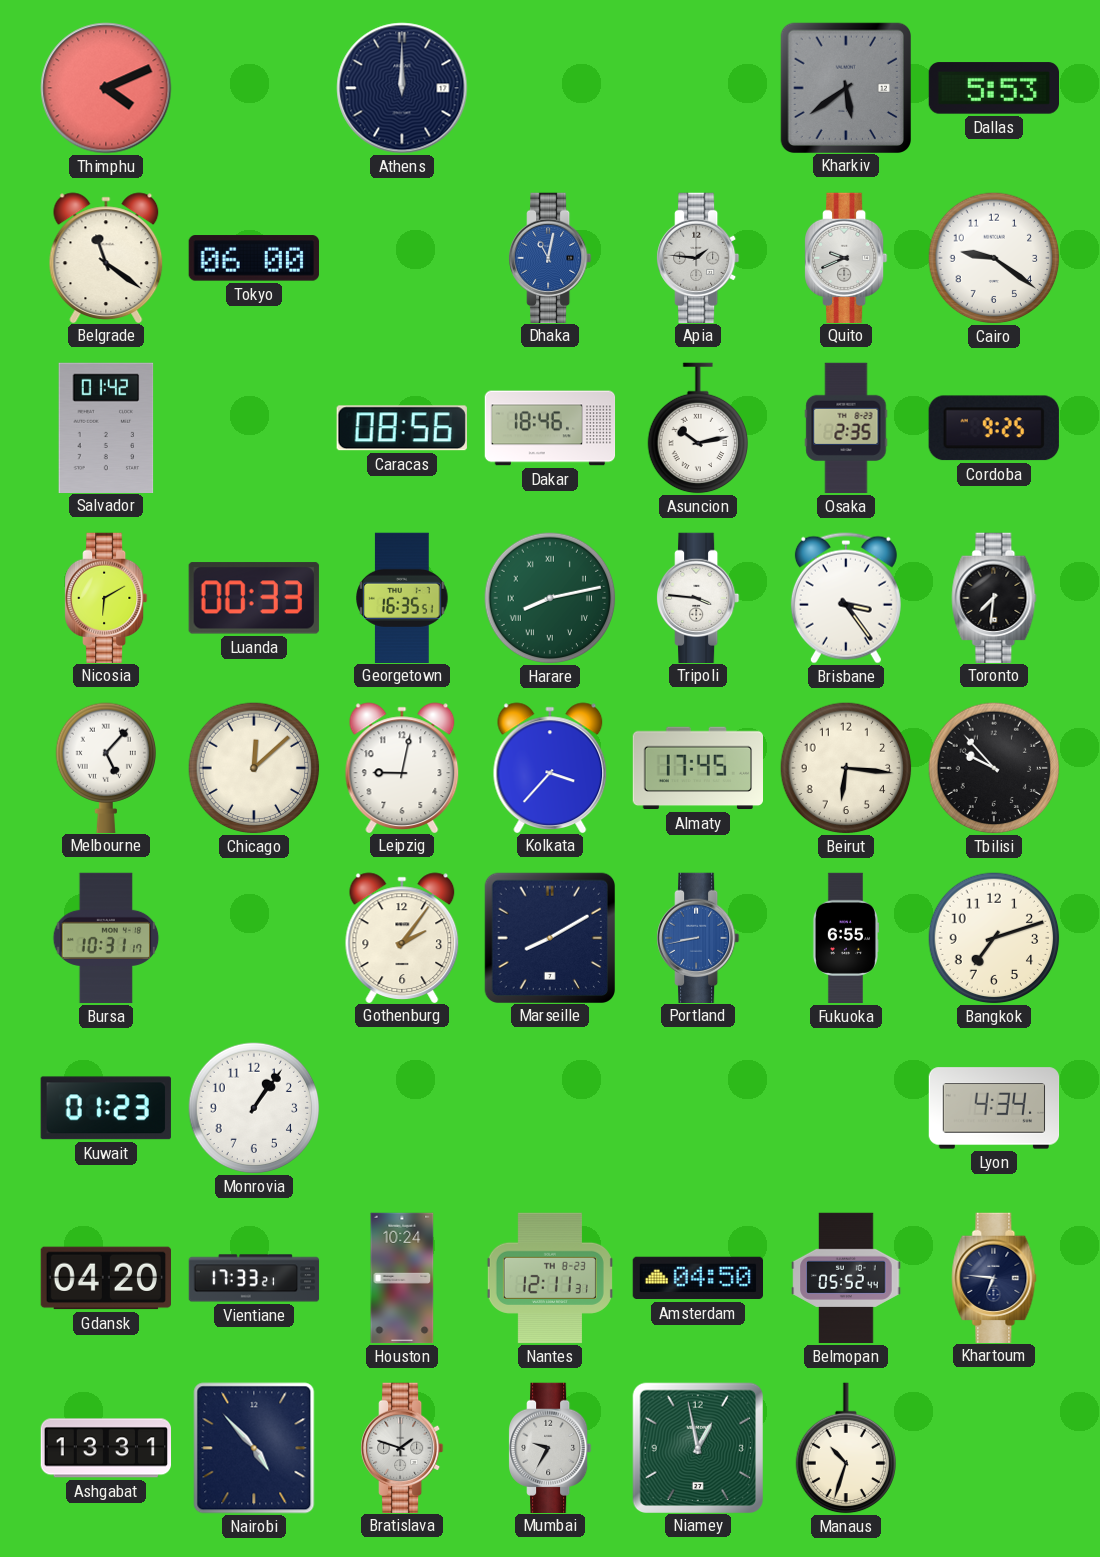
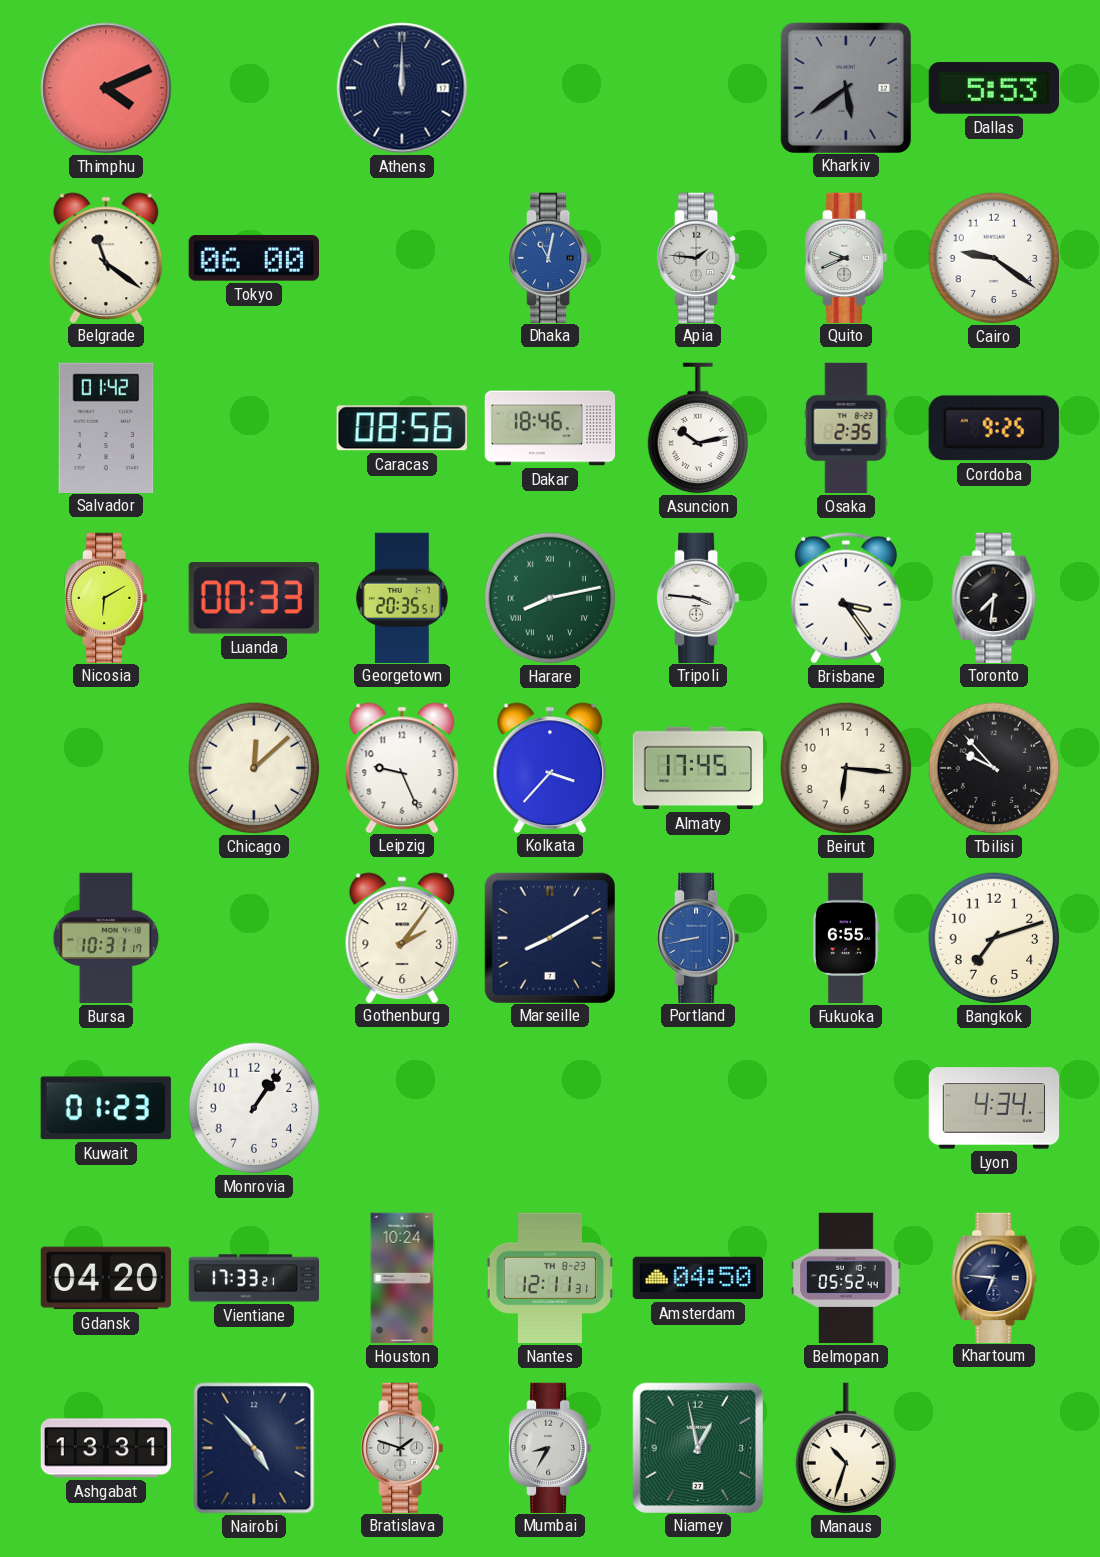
Georgetown: 16:35 -> 20:35
Melbourne: 5:07 -> none
Leipzig: 9:02 -> 9:26
Mumbai: 9:35 -> 8:35
